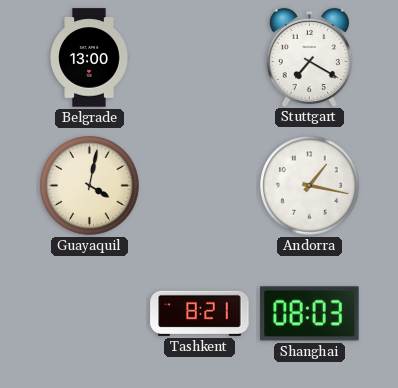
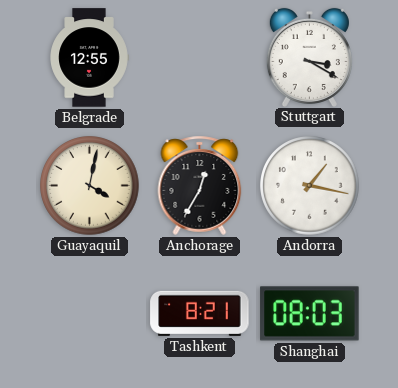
Belgrade: 13:00 -> 12:55
Stuttgart: 7:20 -> 3:20
Anchorage: none -> 12:35
